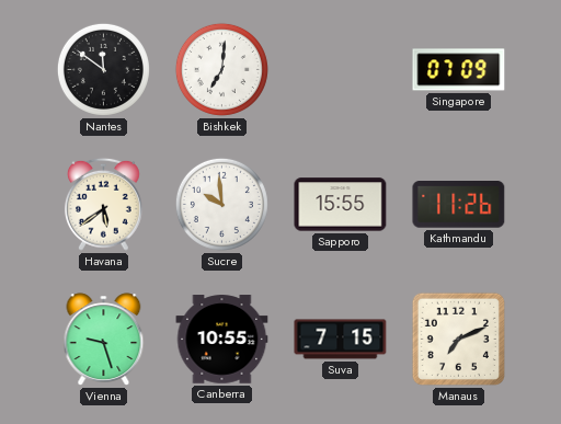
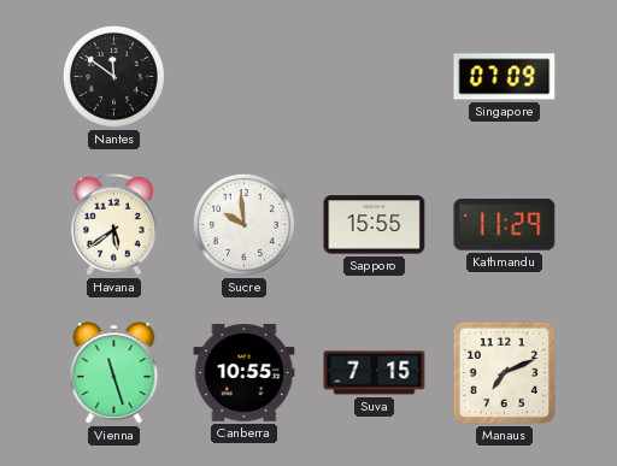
Bishkek: 7:01 -> none
Kathmandu: 11:26 -> 11:29
Vienna: 9:27 -> 11:27
